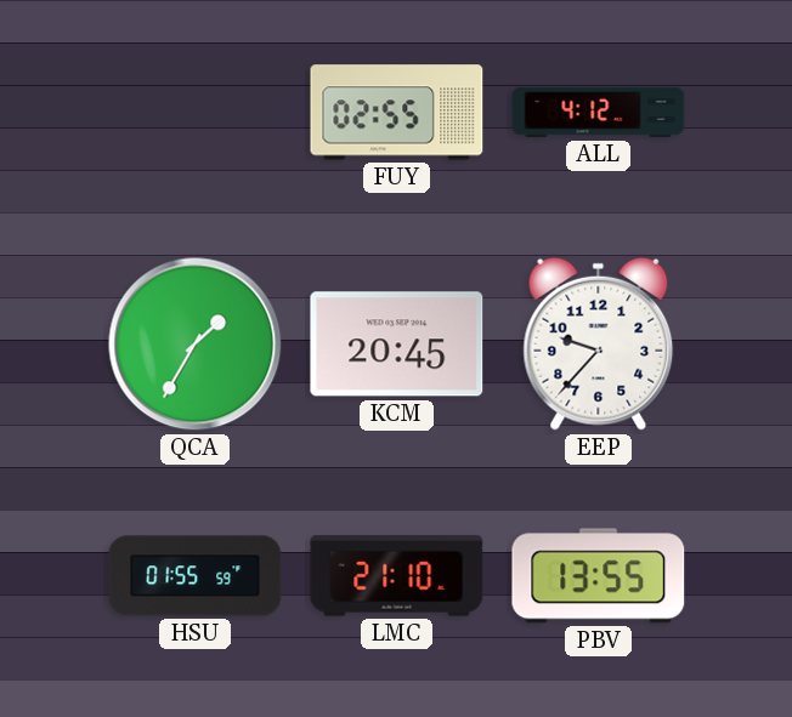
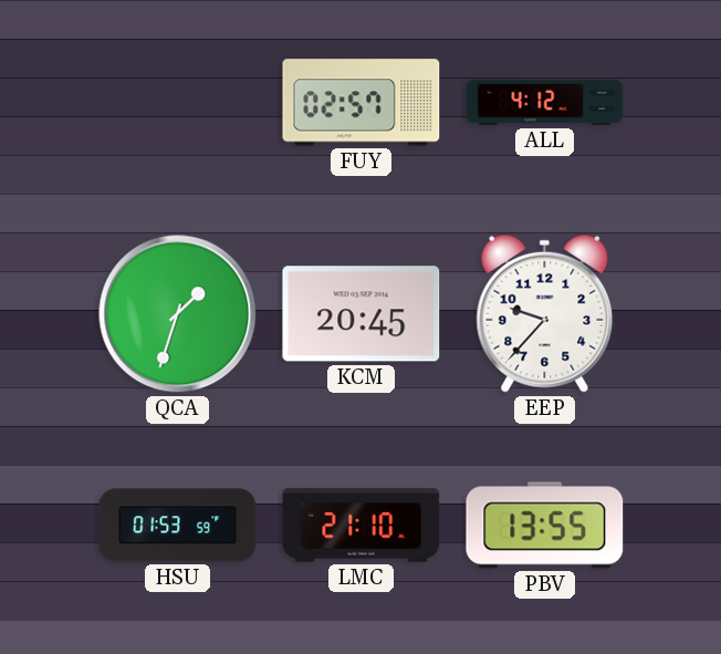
FUY: 02:55 -> 02:57
QCA: 1:35 -> 1:33
HSU: 01:55 -> 01:53
